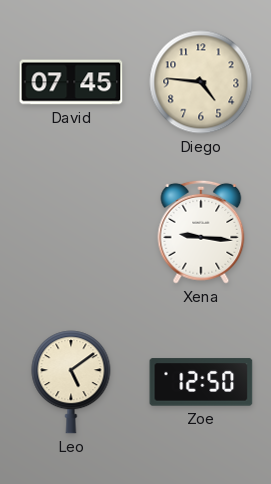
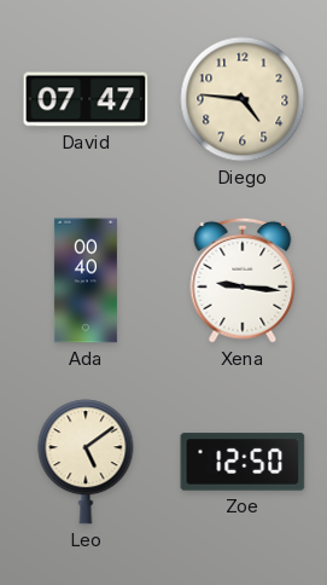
David: 07:45 -> 07:47
Ada: none -> 00:40
